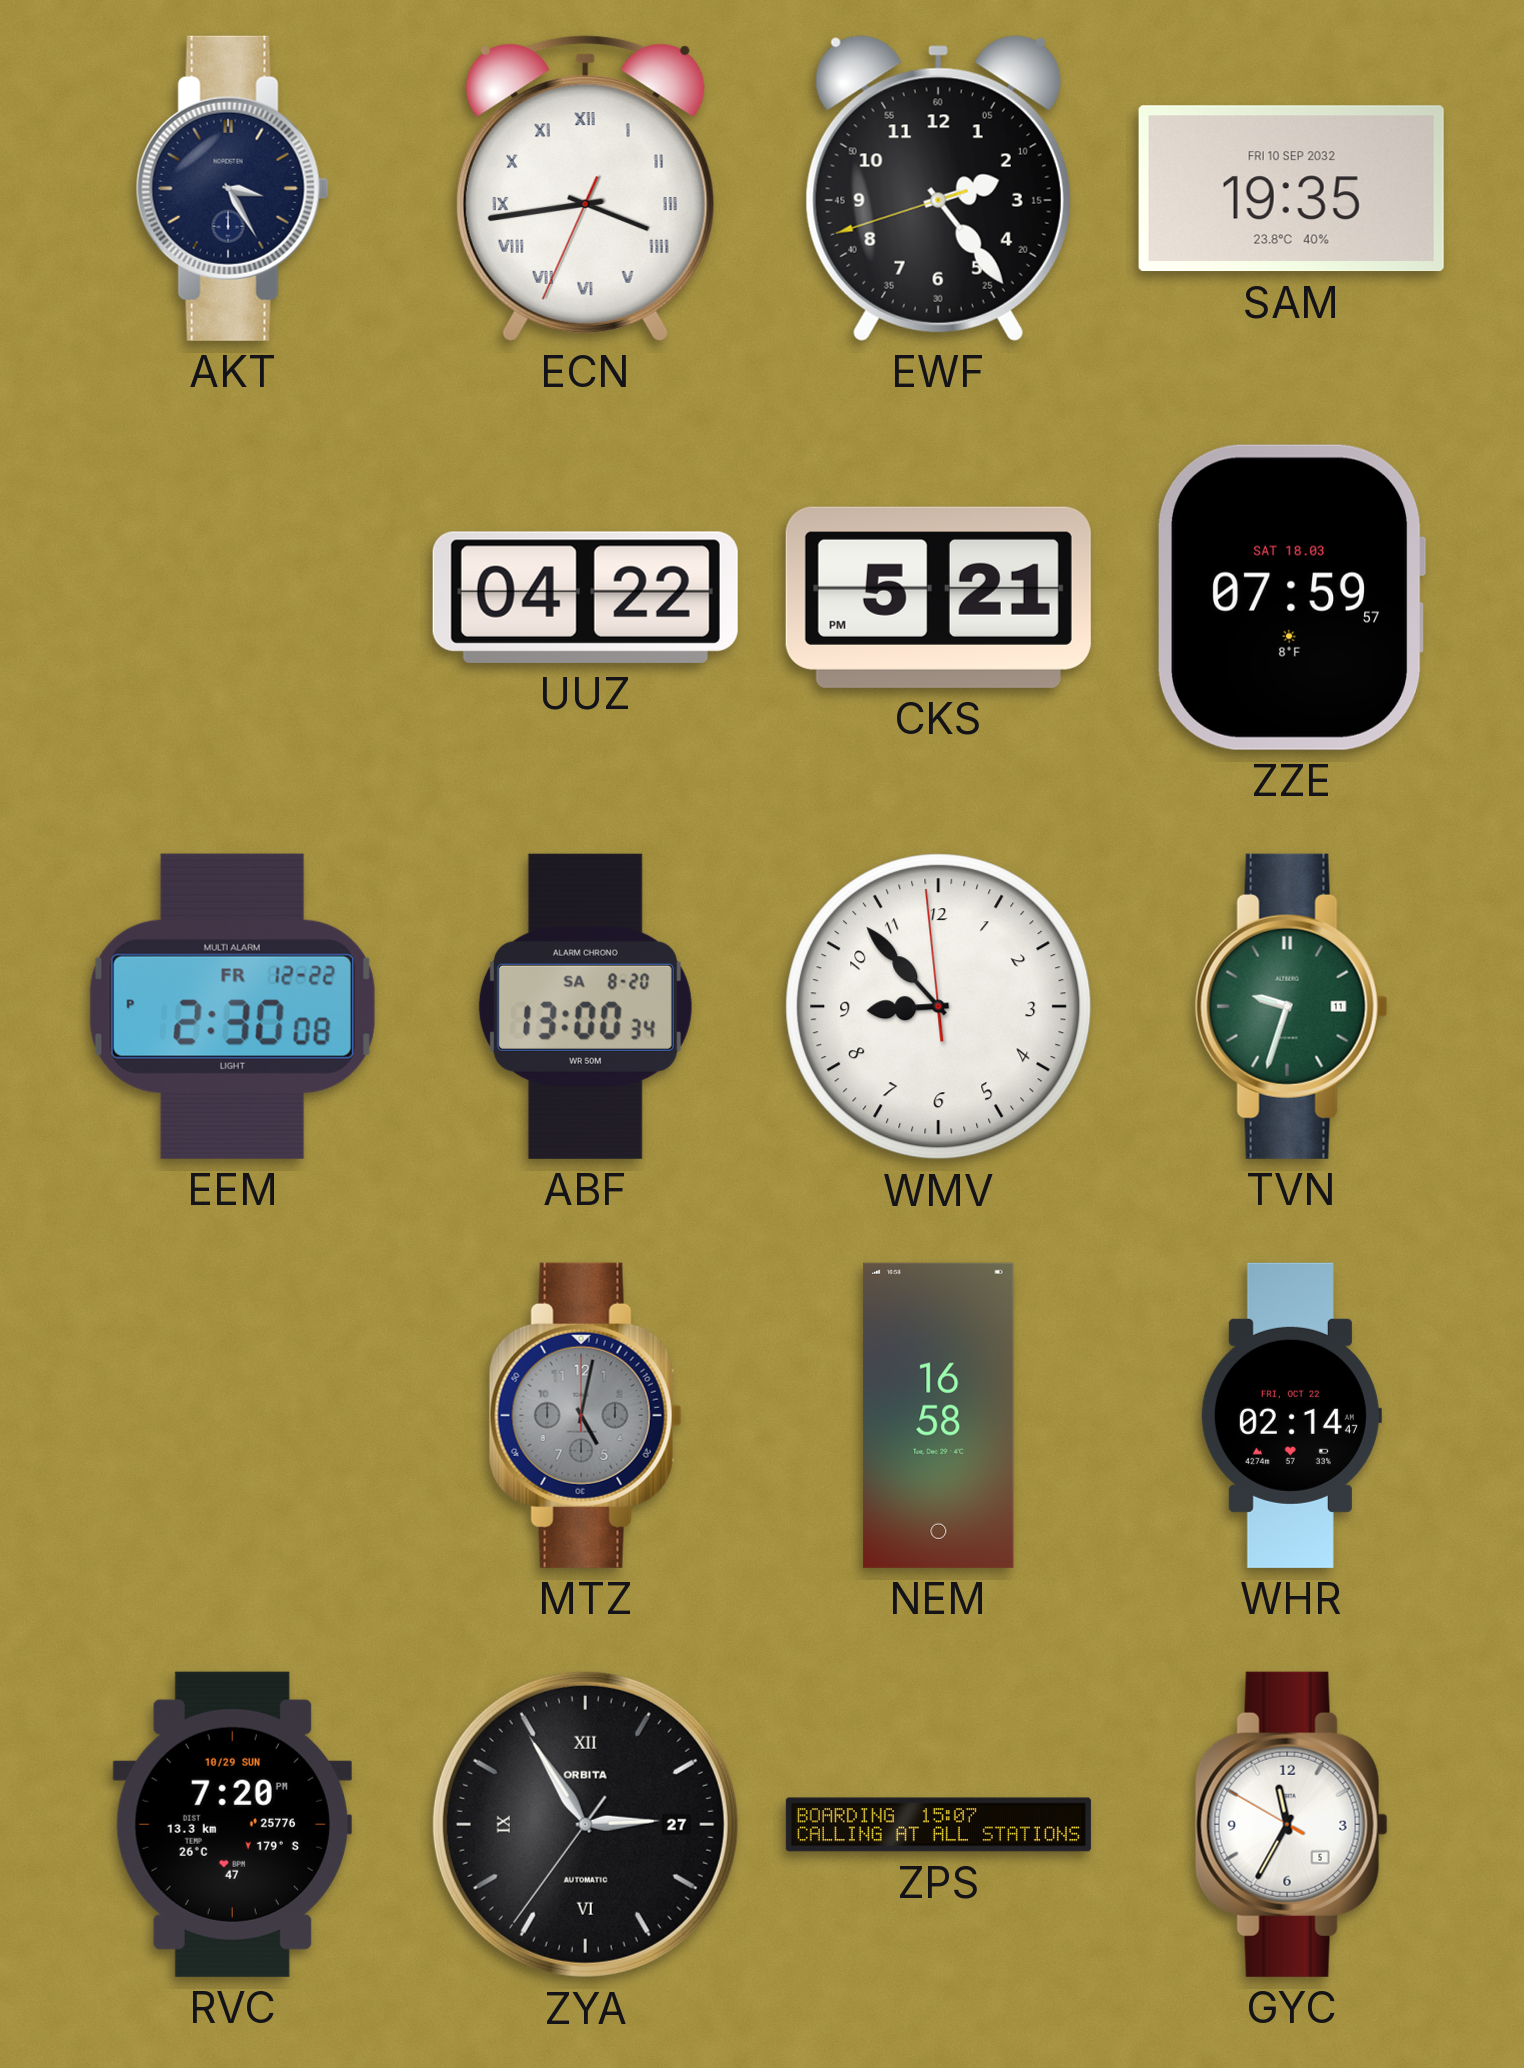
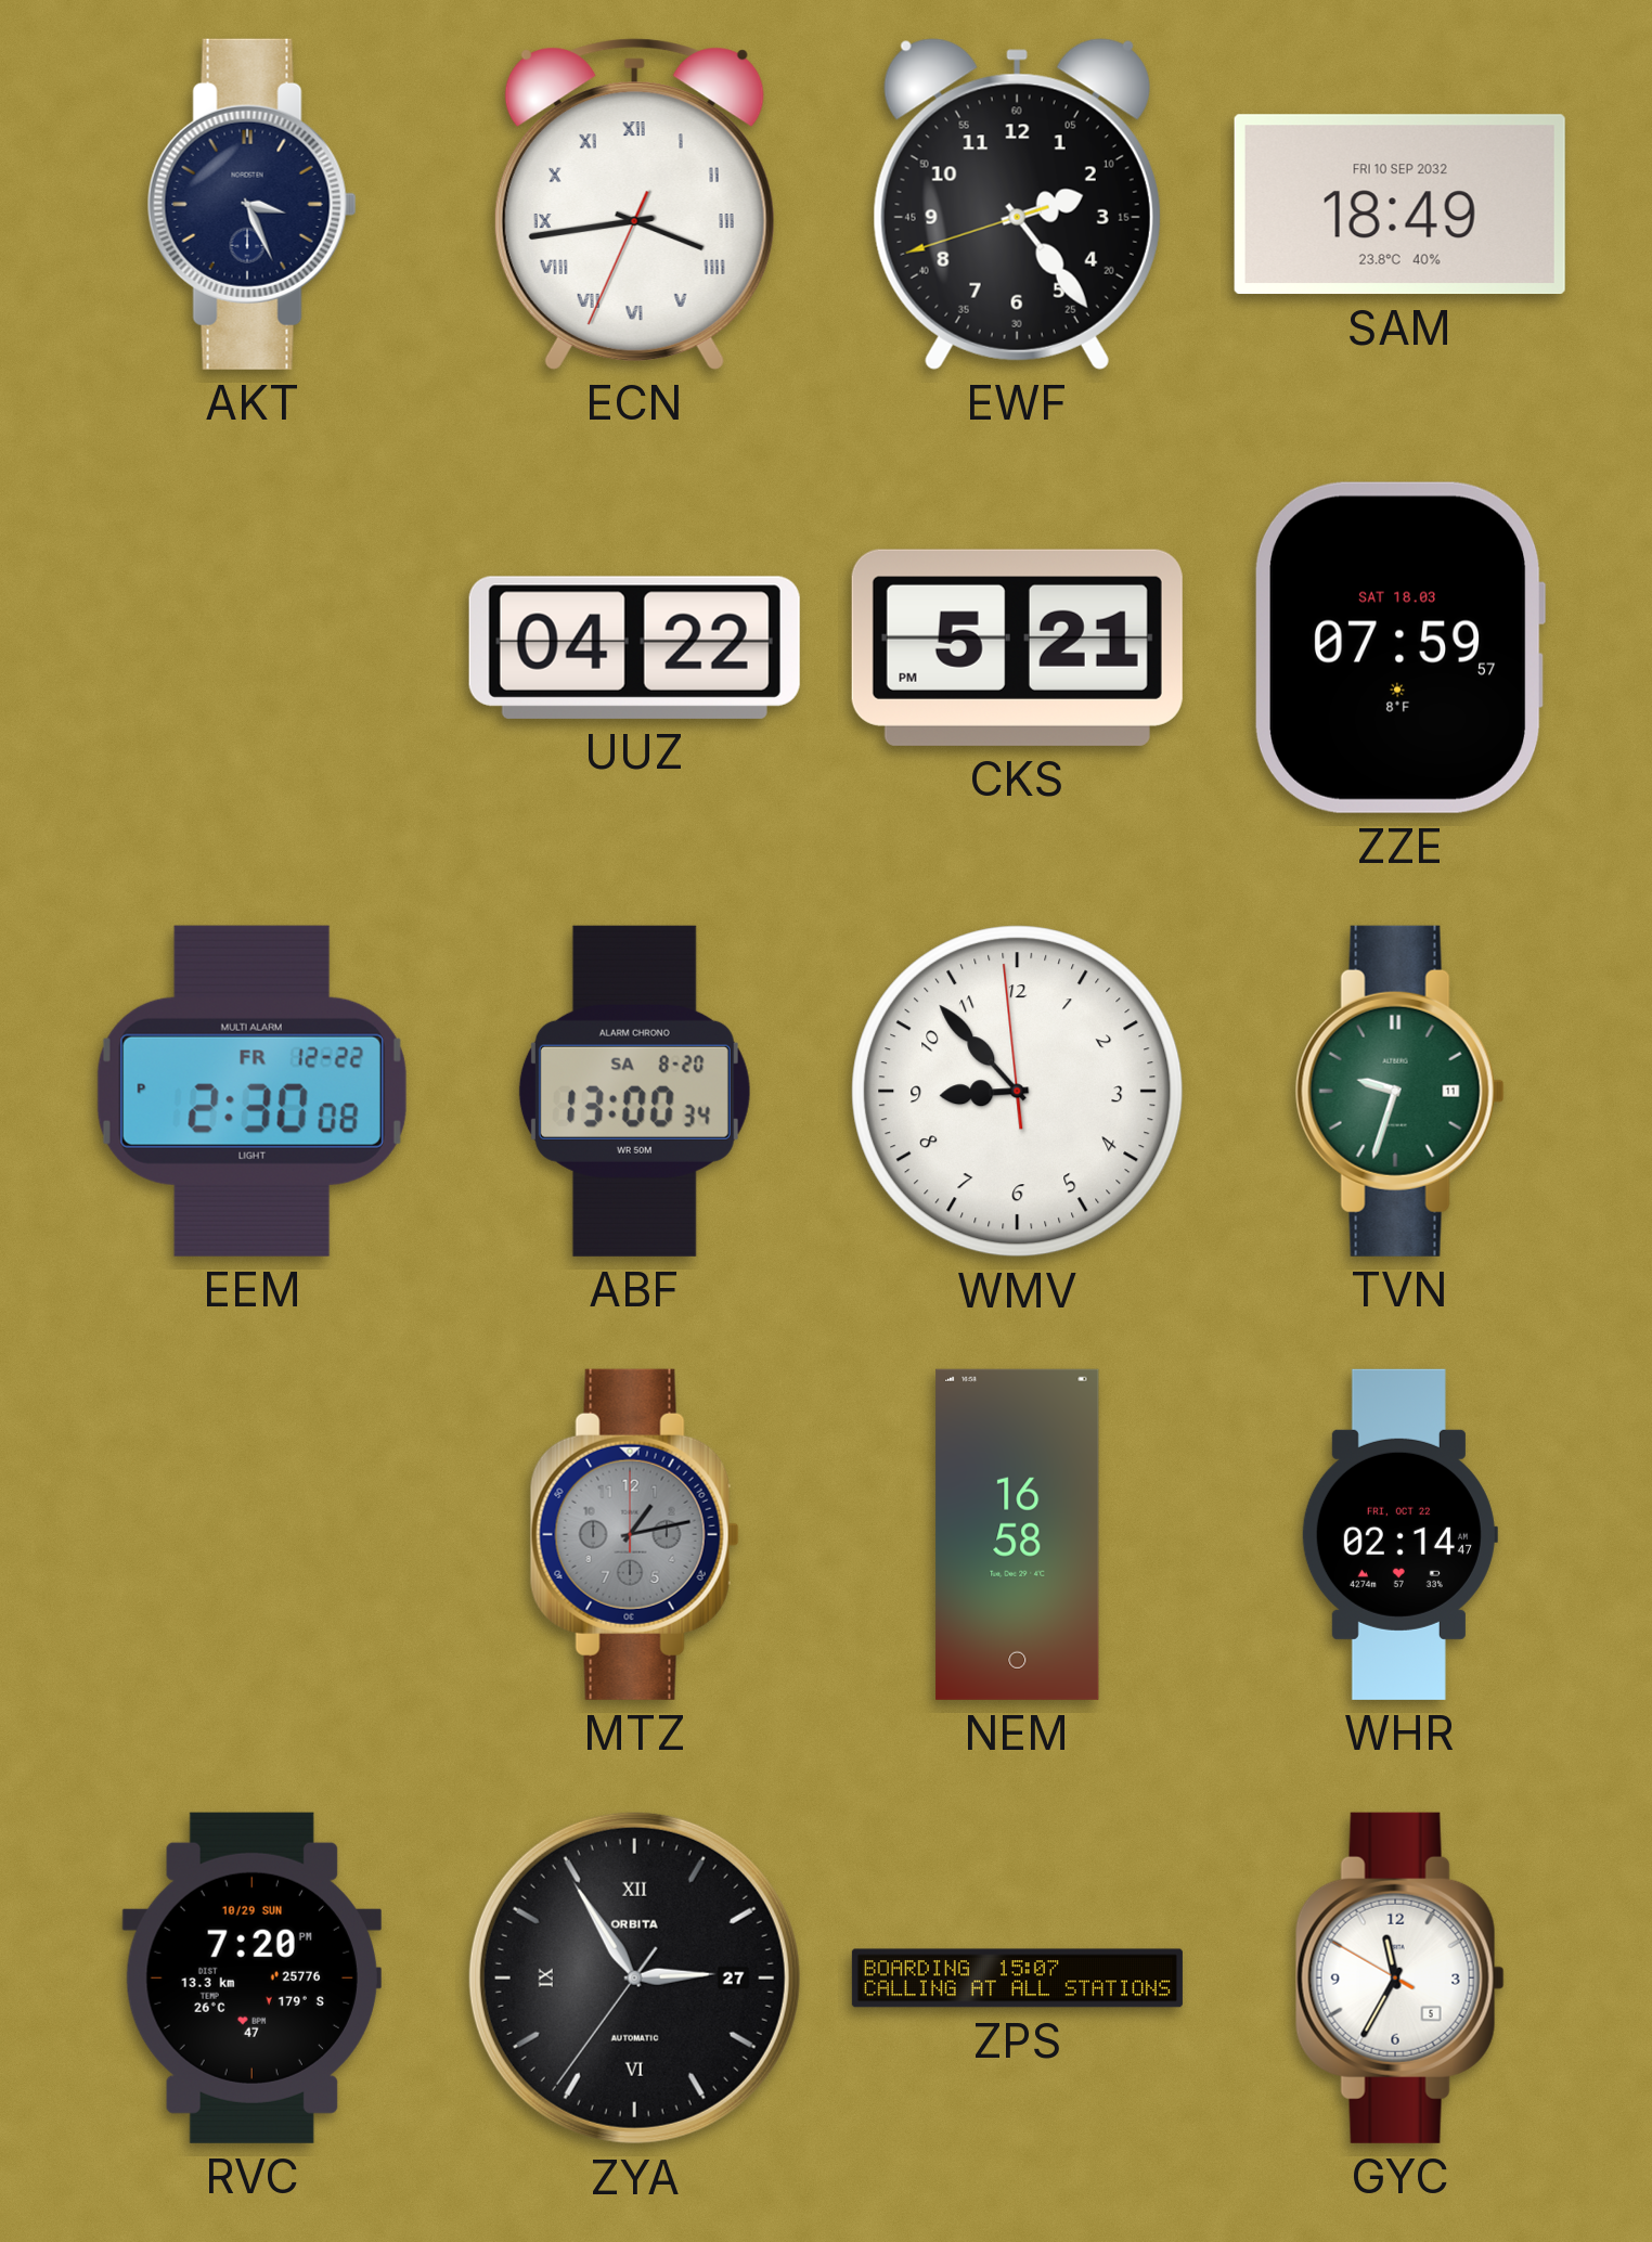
AKT: 3:25 -> 3:26
SAM: 19:35 -> 18:49
MTZ: 5:02 -> 1:13
